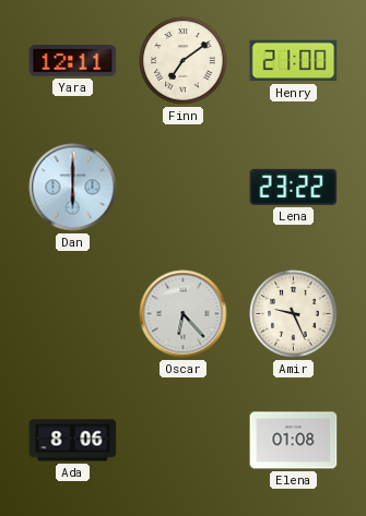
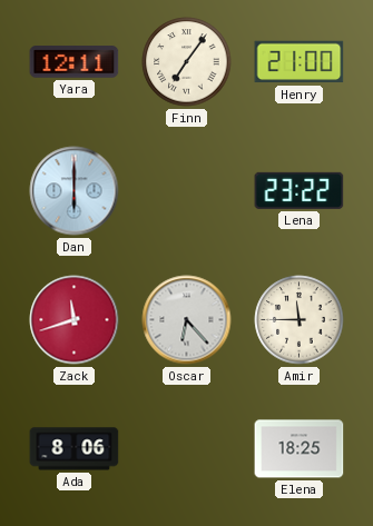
Finn: 7:09 -> 7:06
Zack: none -> 11:42
Amir: 9:26 -> 11:45
Elena: 01:08 -> 18:25
